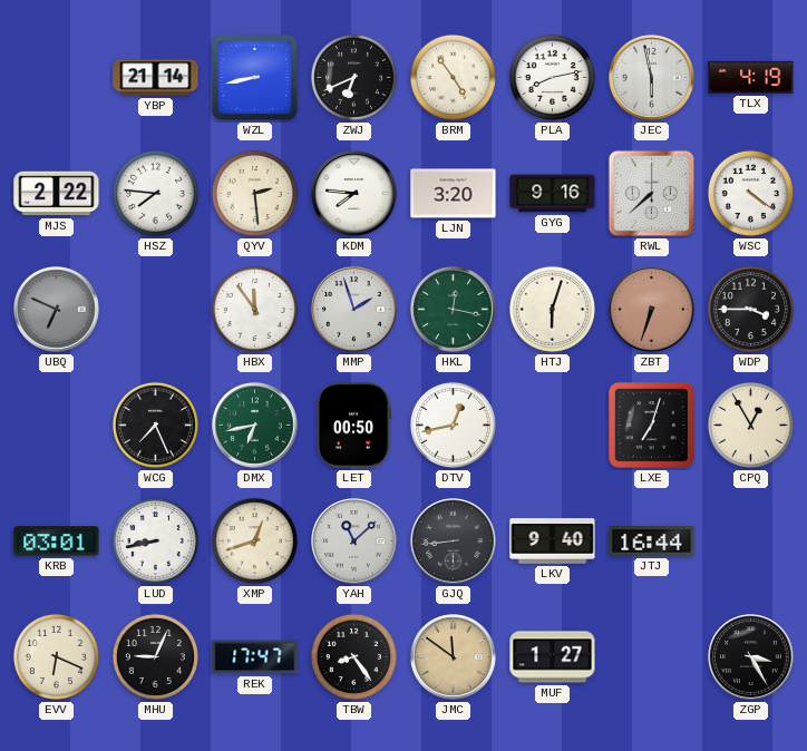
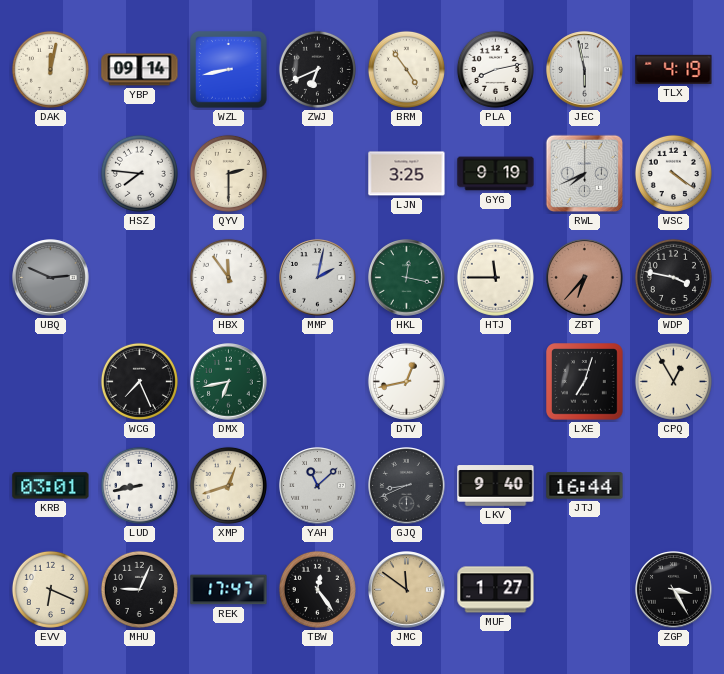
DAK: none -> 12:02
YBP: 21:14 -> 09:14
MJS: 2:22 -> none
QYV: 2:29 -> 2:30
KDM: 7:46 -> none
LJN: 3:20 -> 3:25
GYG: 9:16 -> 9:19
RWL: 7:38 -> 7:41
UBQ: 6:49 -> 2:49
MMP: 1:57 -> 2:02
HTJ: 6:03 -> 11:45
ZBT: 6:33 -> 6:37
WDP: 3:45 -> 3:47
LET: 00:50 -> none
GJQ: 8:44 -> 8:41
TBW: 8:24 -> 12:24
